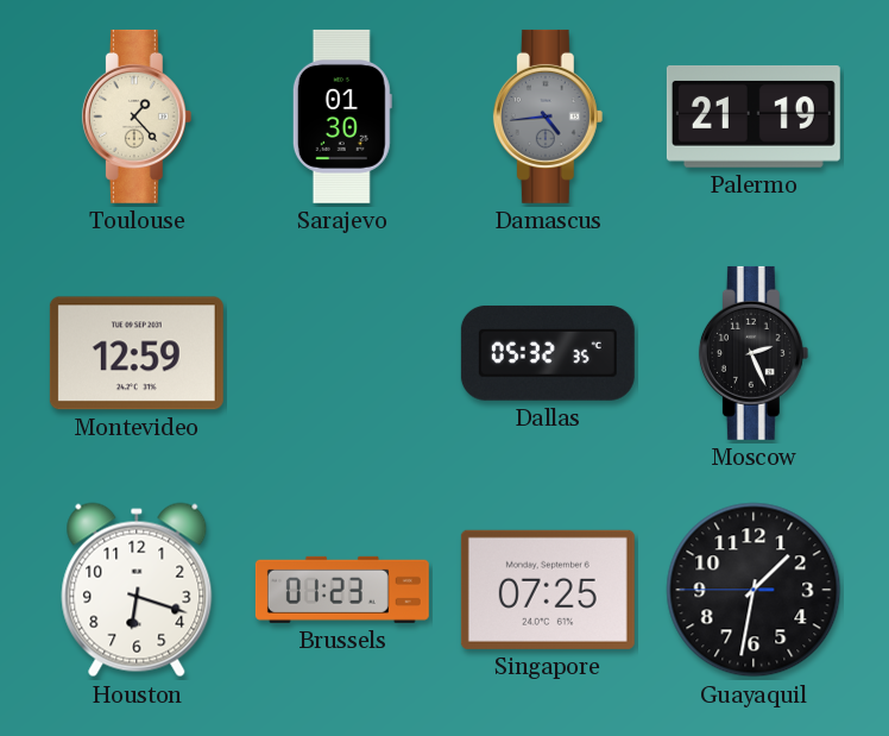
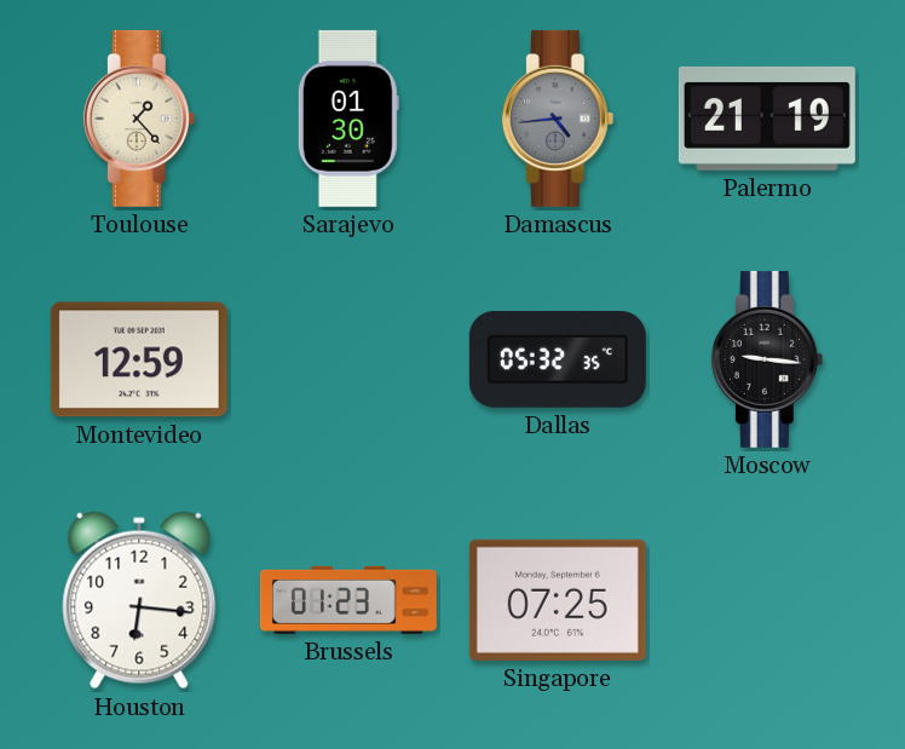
Moscow: 2:26 -> 9:16
Houston: 6:18 -> 6:16
Guayaquil: 1:31 -> none
